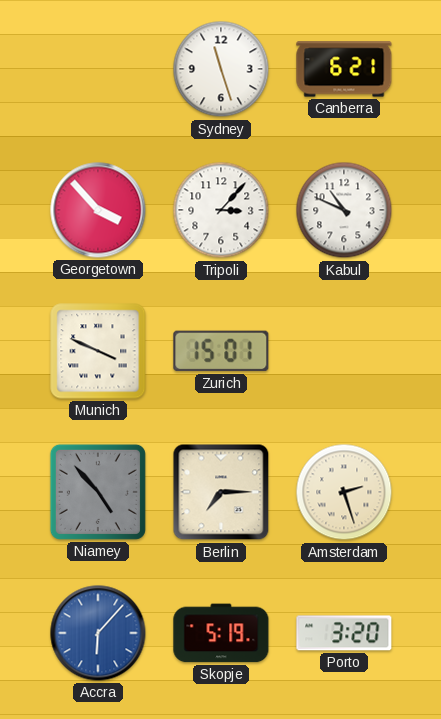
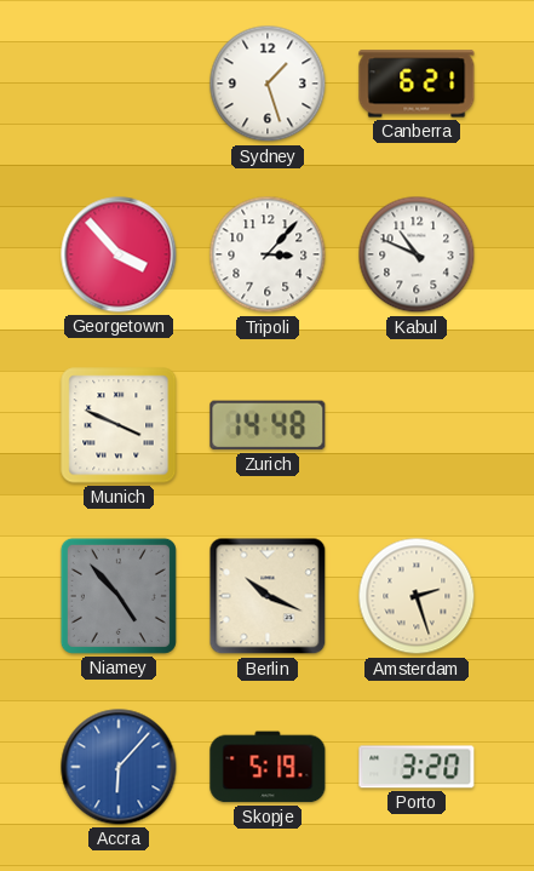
Sydney: 11:27 -> 1:27
Zurich: 15:01 -> 14:48
Berlin: 7:15 -> 10:19
